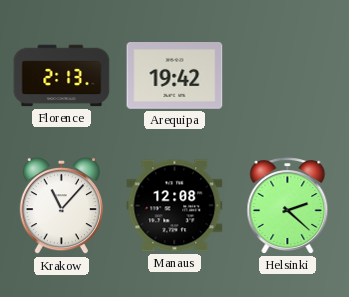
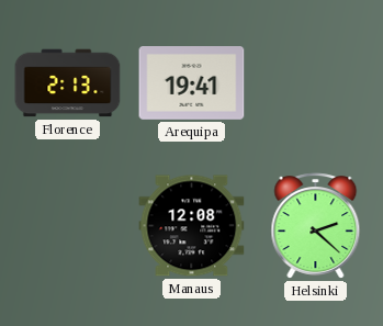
Arequipa: 19:42 -> 19:41
Krakow: 11:07 -> none
